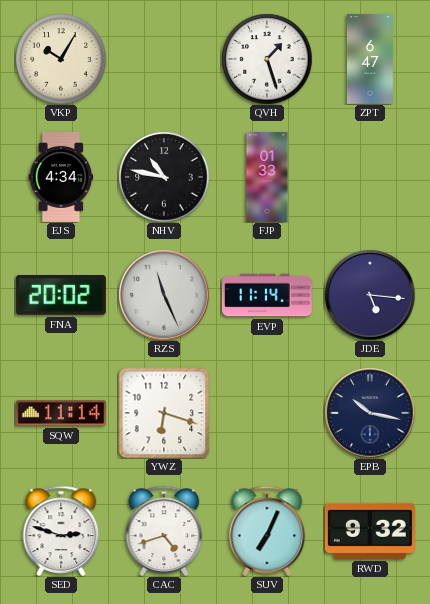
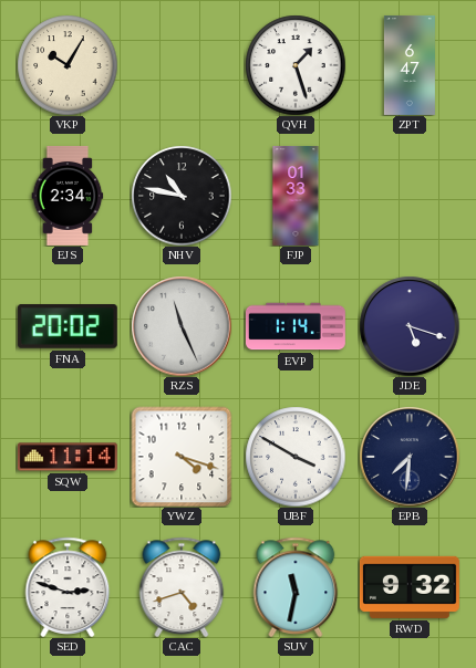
EJS: 4:34 -> 2:34
EVP: 11:14 -> 1:14
JDE: 5:16 -> 5:18
YWZ: 6:18 -> 4:18
UBF: none -> 3:50
EPB: 10:17 -> 7:31
SUV: 7:04 -> 11:32
